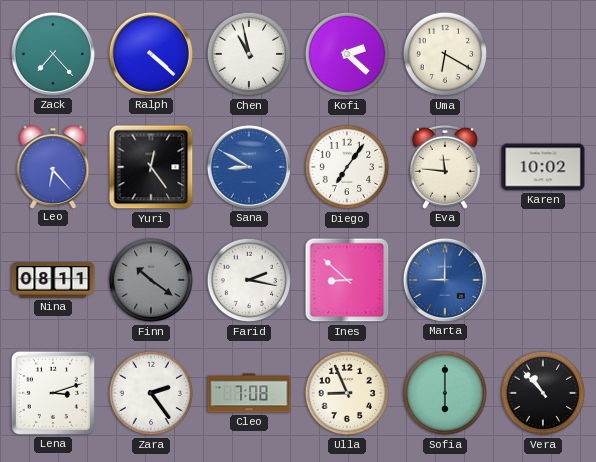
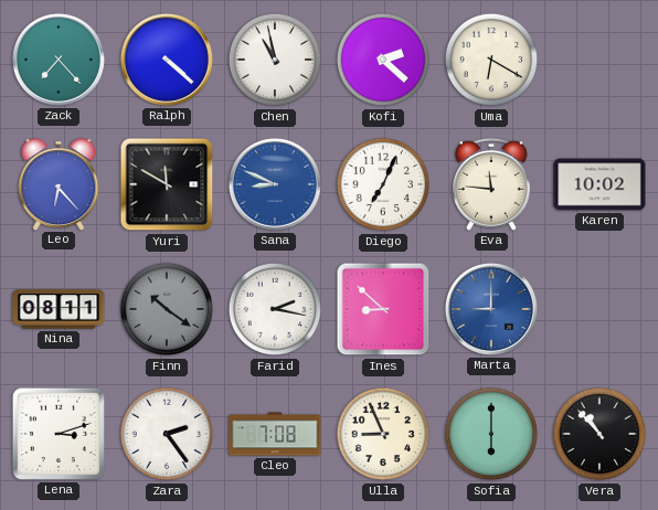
Yuri: 12:24 -> 11:50
Sana: 8:50 -> 8:49
Diego: 7:06 -> 7:04
